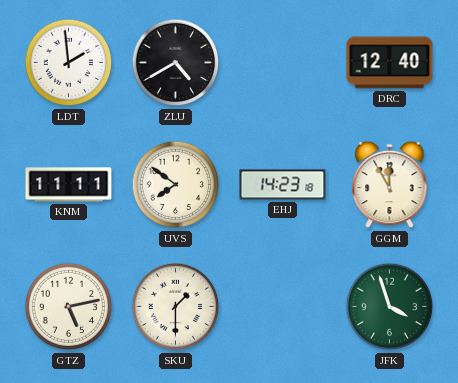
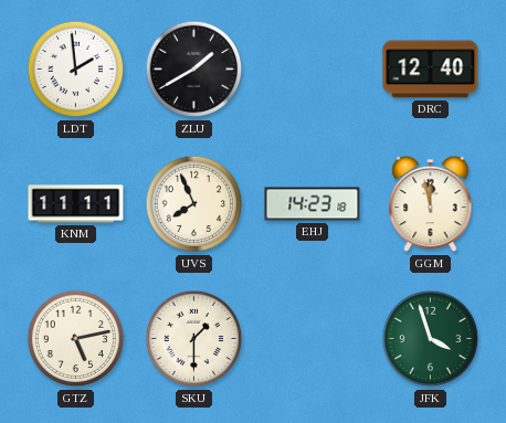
ZLU: 4:40 -> 1:40
UVS: 7:51 -> 7:56
GGM: 11:55 -> 11:58
